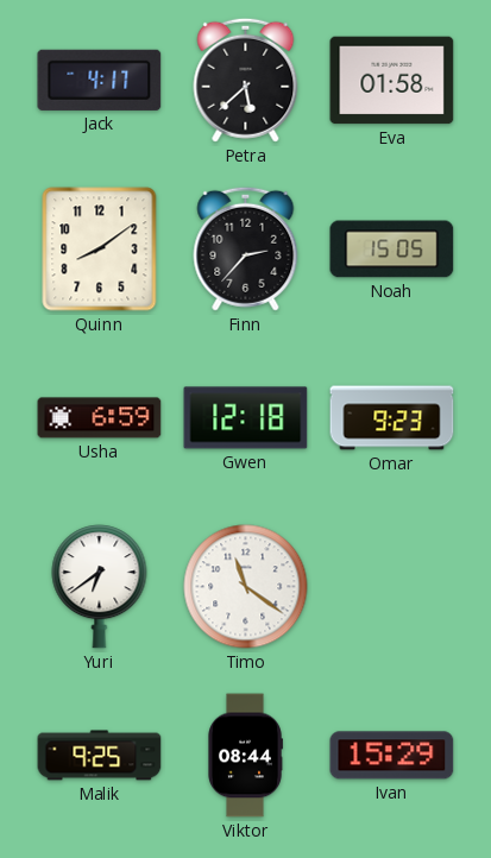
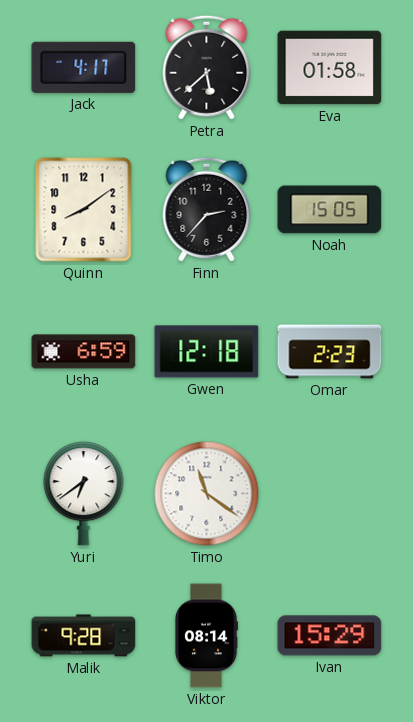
Omar: 9:23 -> 2:23
Malik: 9:25 -> 9:28
Viktor: 08:44 -> 08:14
